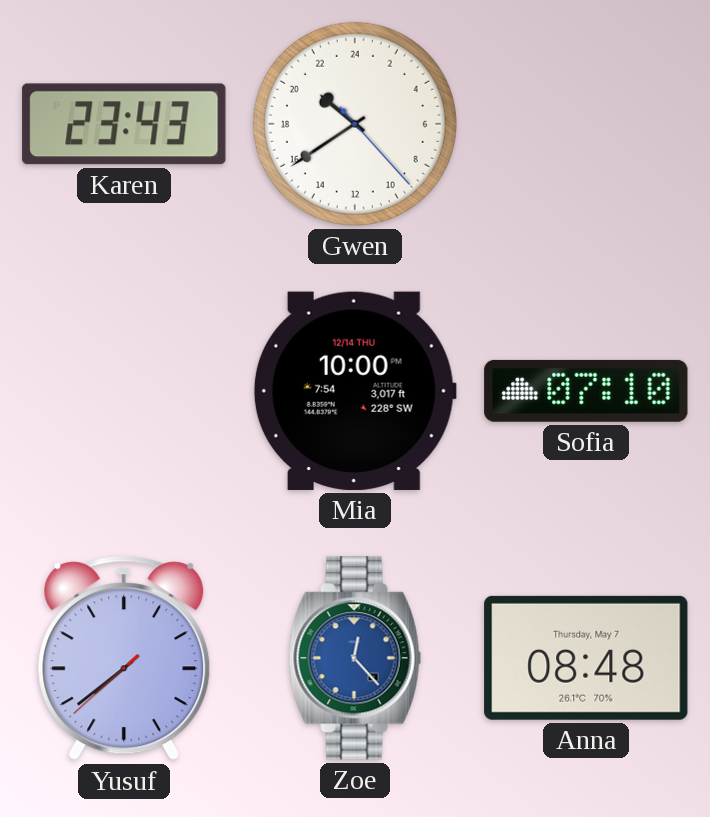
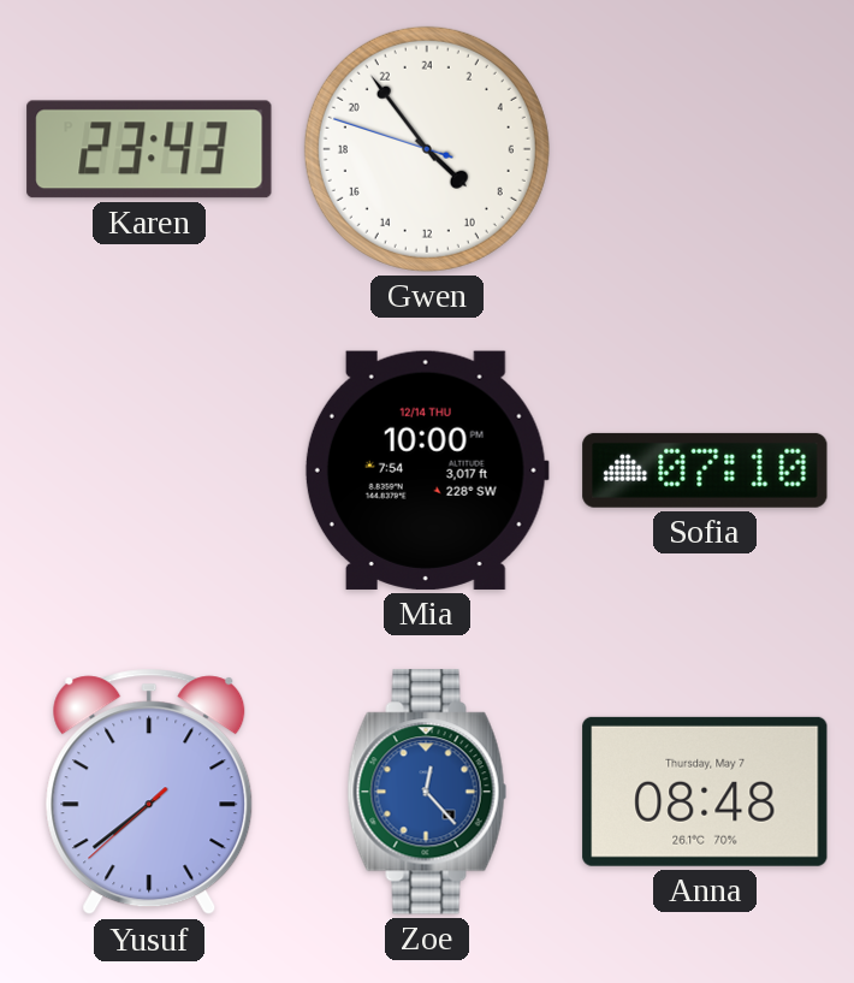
Gwen: 20:39 -> 8:53
